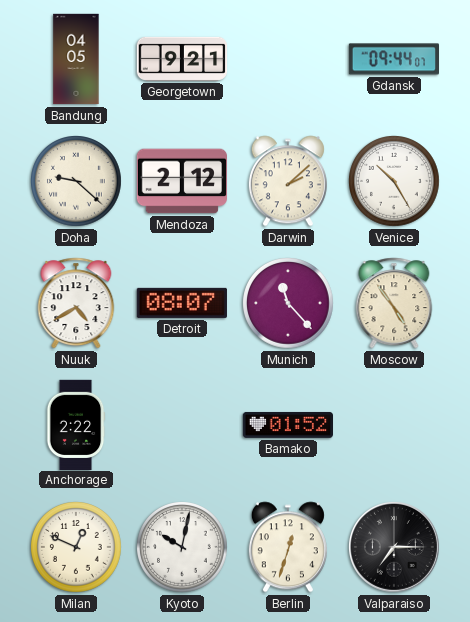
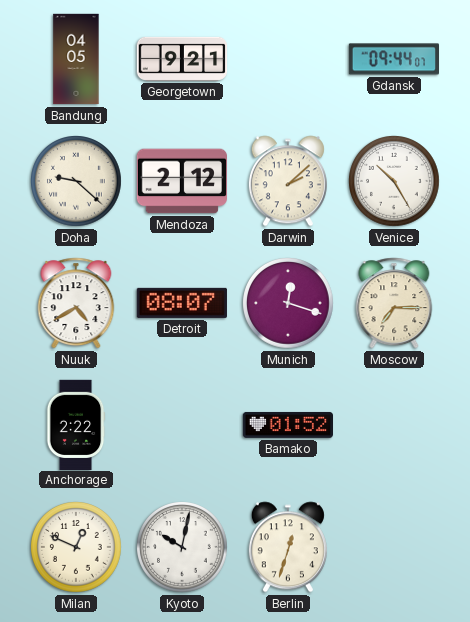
Munich: 11:23 -> 12:18
Moscow: 4:54 -> 7:15
Valparaiso: 7:15 -> none
